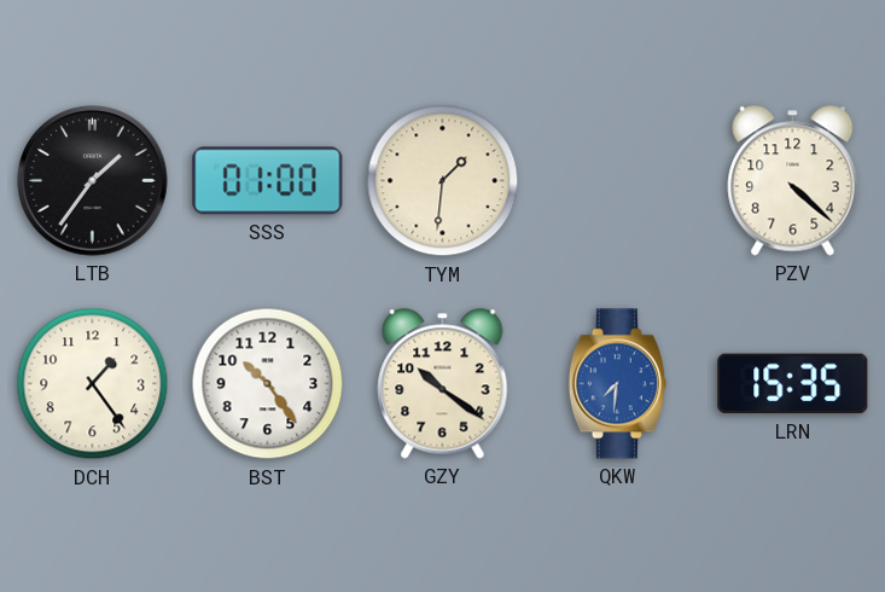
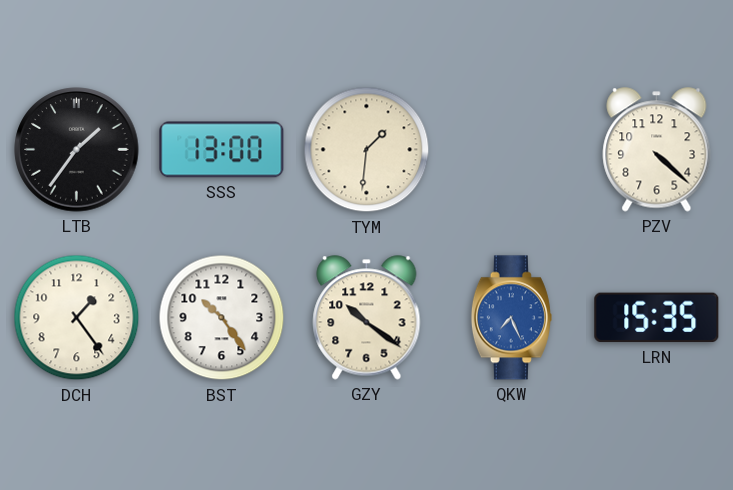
SSS: 01:00 -> 13:00
QKW: 7:31 -> 7:26
